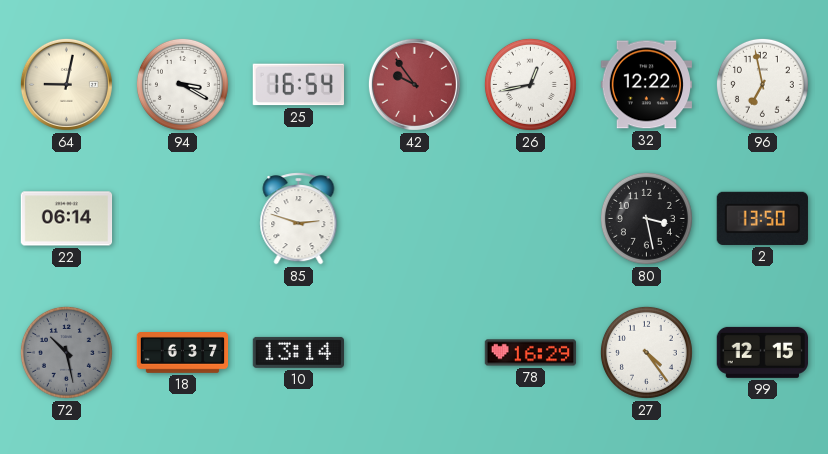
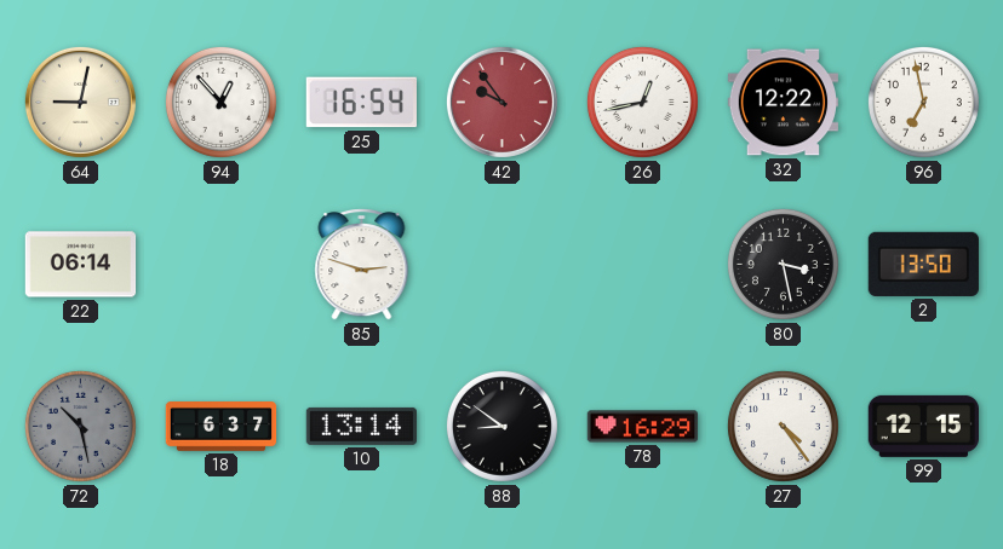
94: 3:20 -> 12:53
88: none -> 8:51
